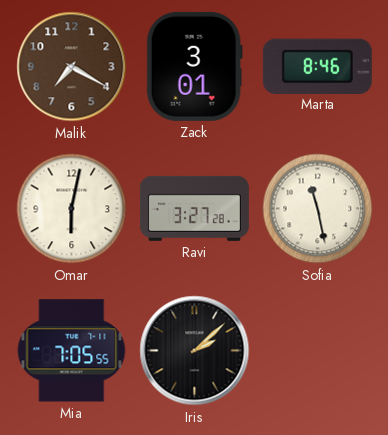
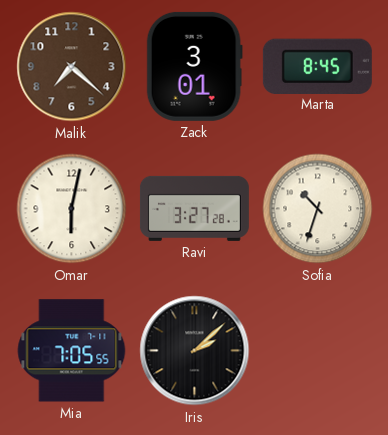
Malik: 7:20 -> 7:22
Marta: 8:46 -> 8:45
Sofia: 11:28 -> 10:33
